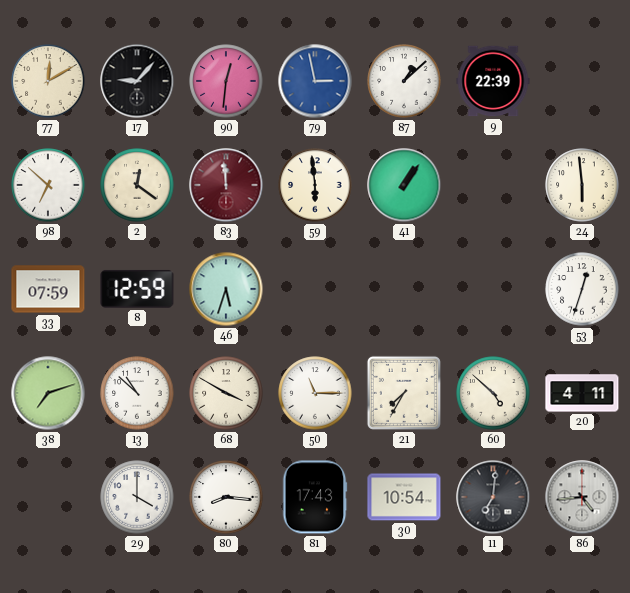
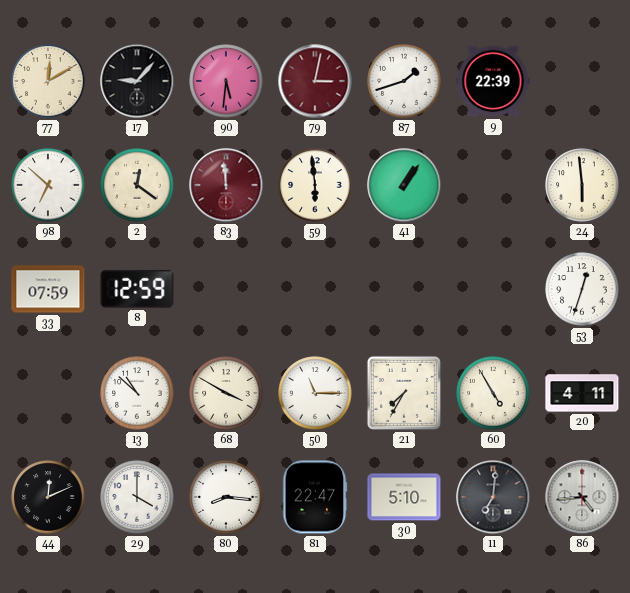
90: 12:31 -> 5:31
79: 2:58 -> 3:02
79 dial: blue -> burgundy
87: 1:08 -> 1:42
46: 5:33 -> none
38: 7:12 -> none
60: 4:52 -> 4:55
44: none -> 12:11
81: 17:43 -> 22:47
30: 10:54 -> 5:10
